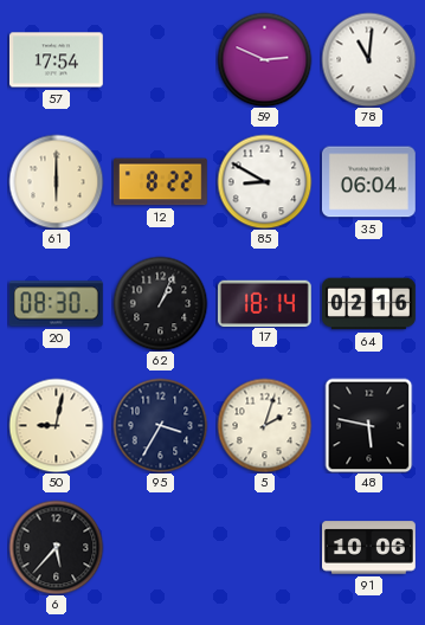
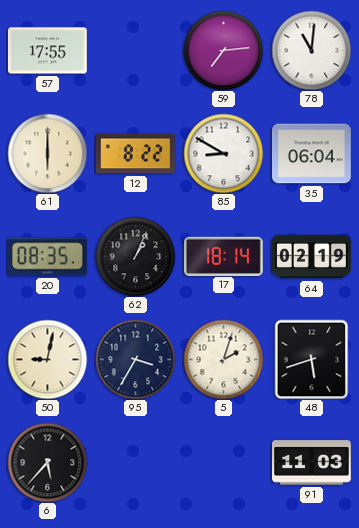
57: 17:54 -> 17:55
59: 2:49 -> 7:14
20: 08:30 -> 08:35
64: 02:16 -> 02:19
48: 5:47 -> 5:42
91: 10:06 -> 11:03
